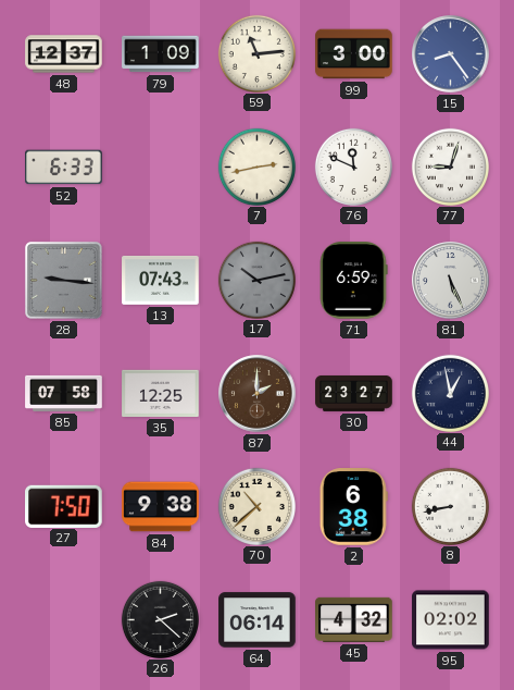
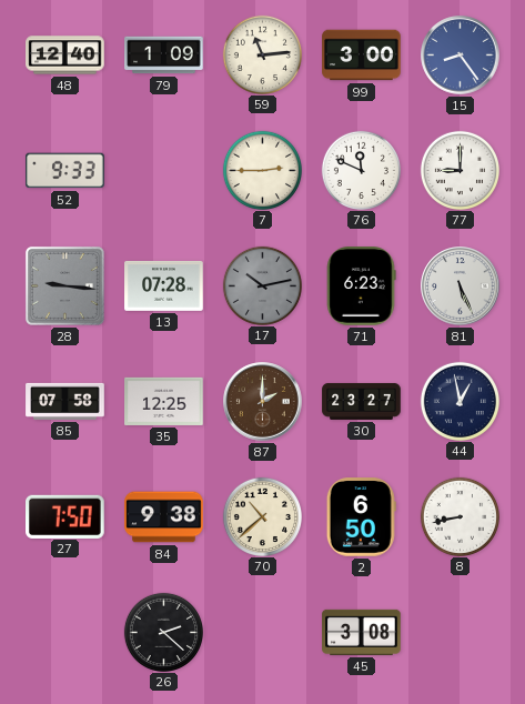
48: 12:37 -> 12:40
52: 6:33 -> 9:33
7: 2:43 -> 2:45
77: 9:03 -> 9:00
13: 07:43 -> 07:28
71: 6:59 -> 6:23
2: 6:38 -> 6:50
64: 06:14 -> none
45: 4:32 -> 3:08
95: 02:02 -> none
